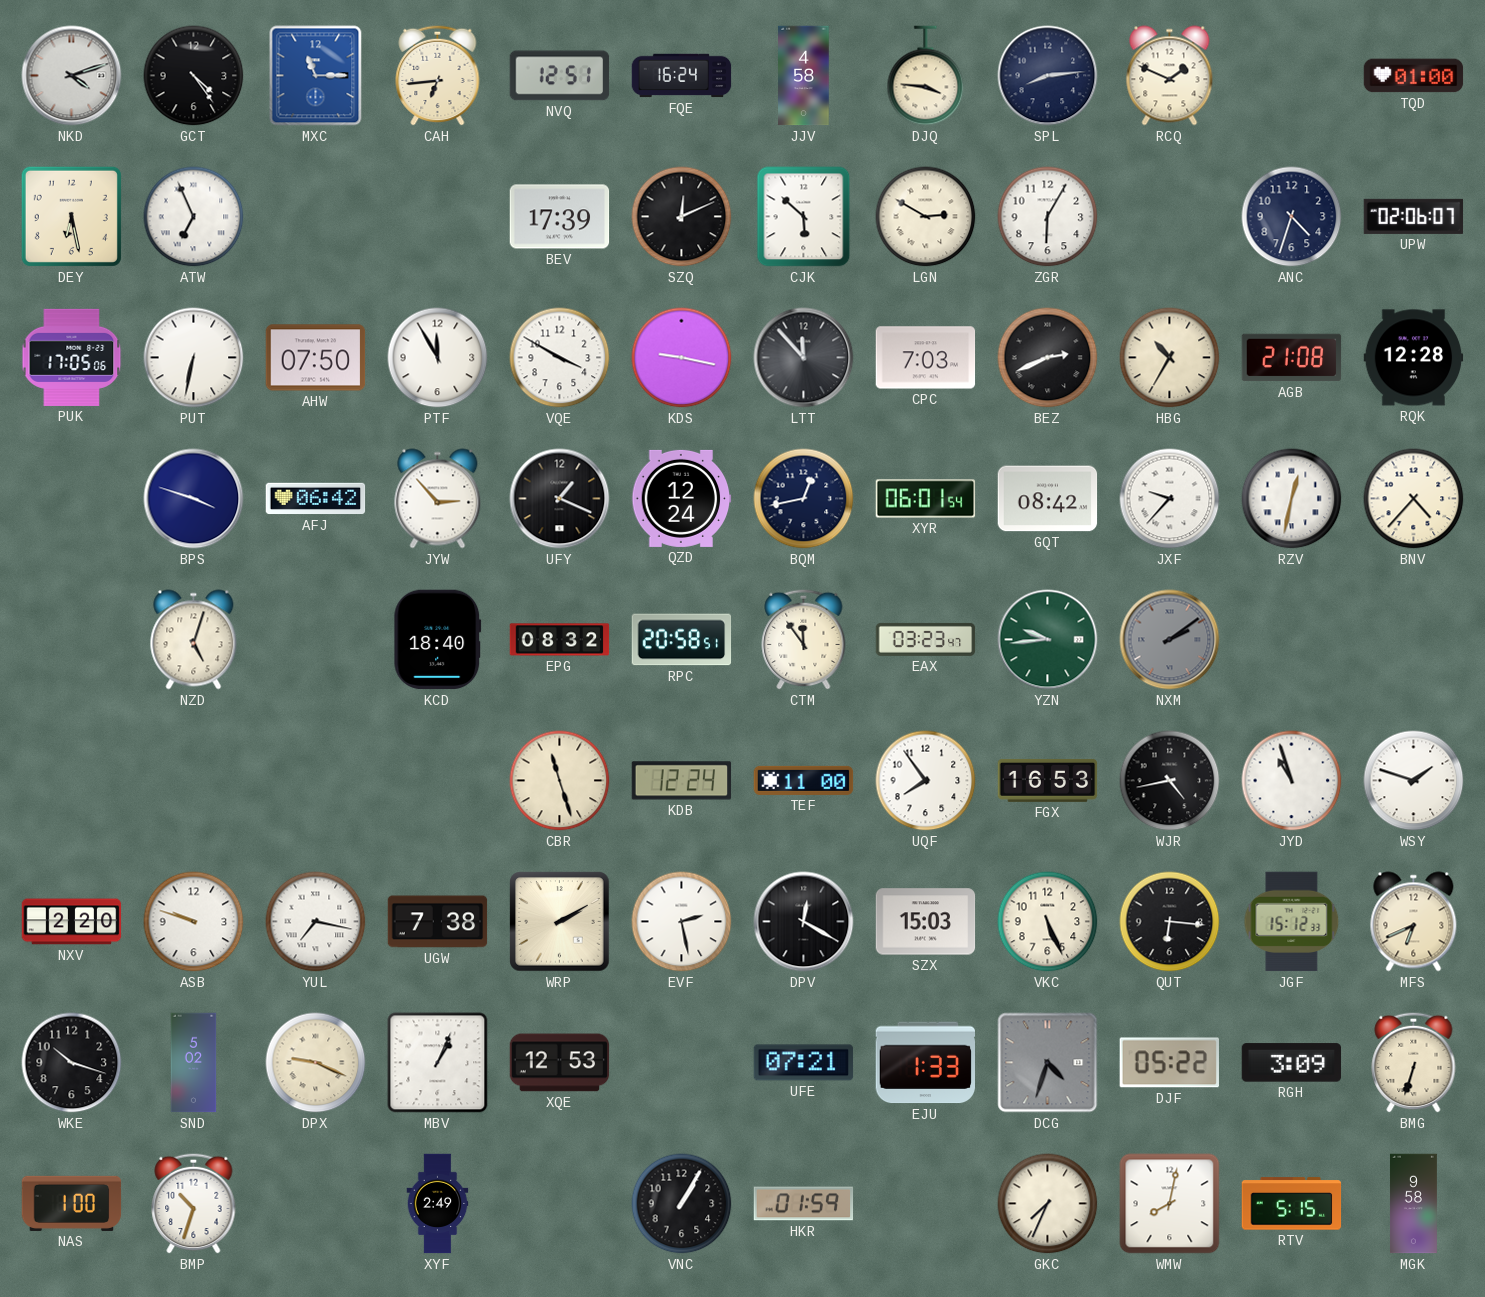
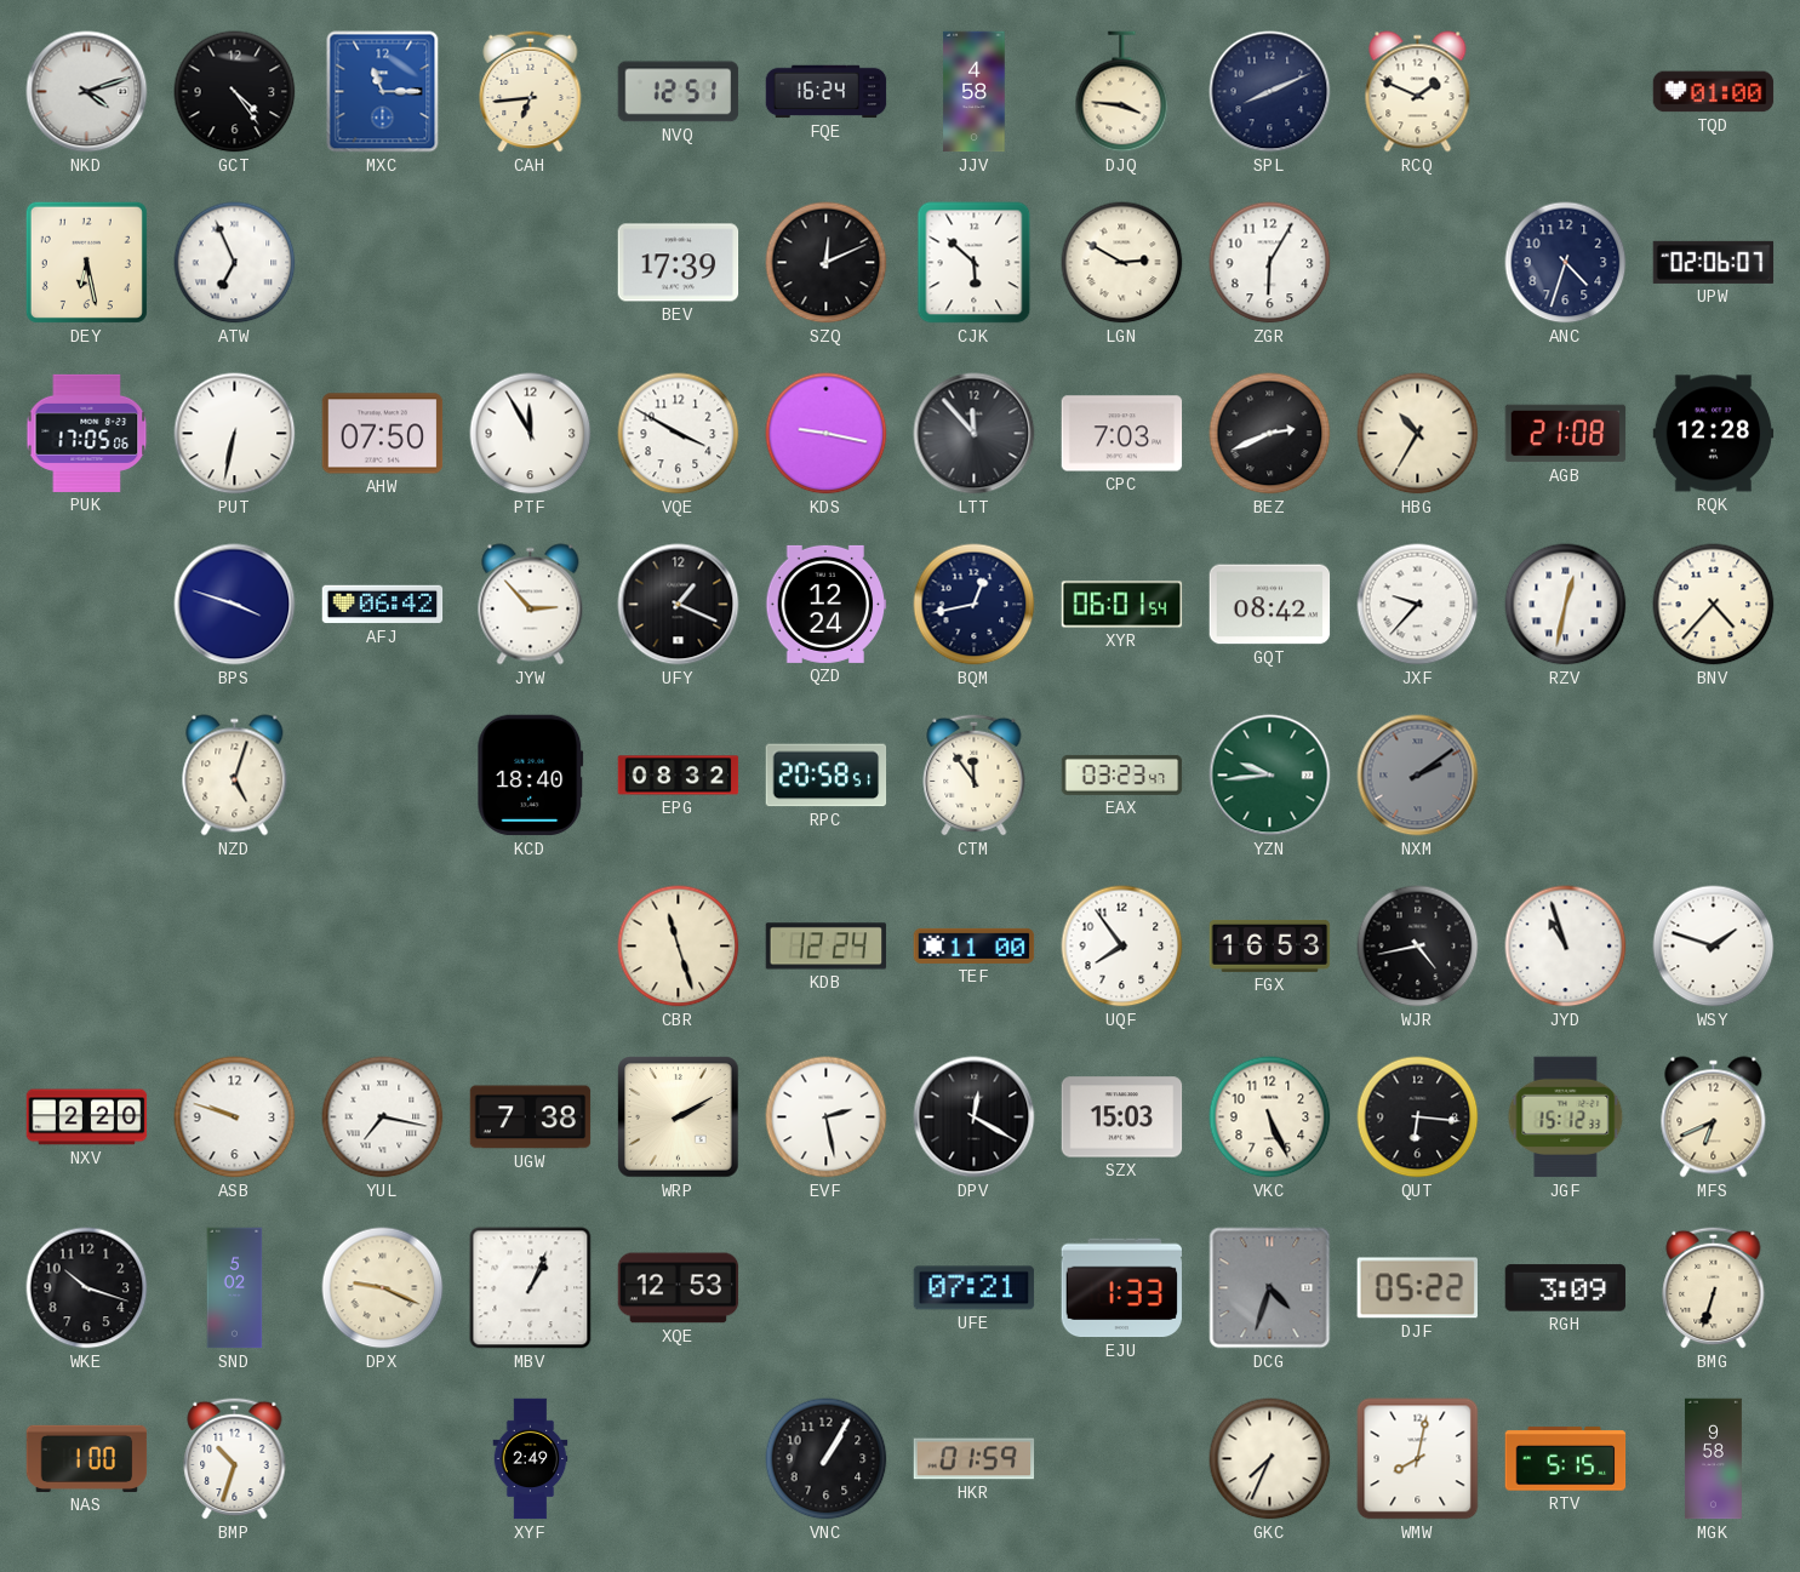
SPL: 8:14 -> 8:11
